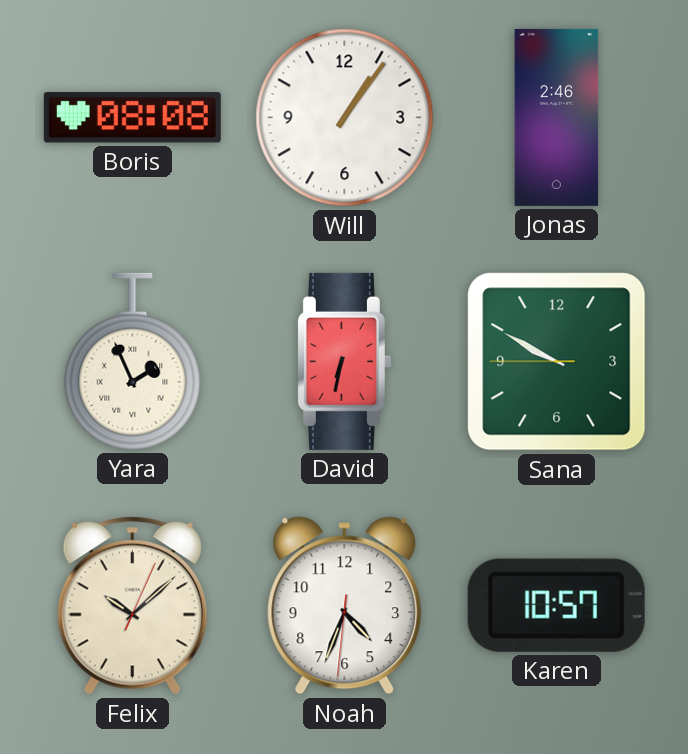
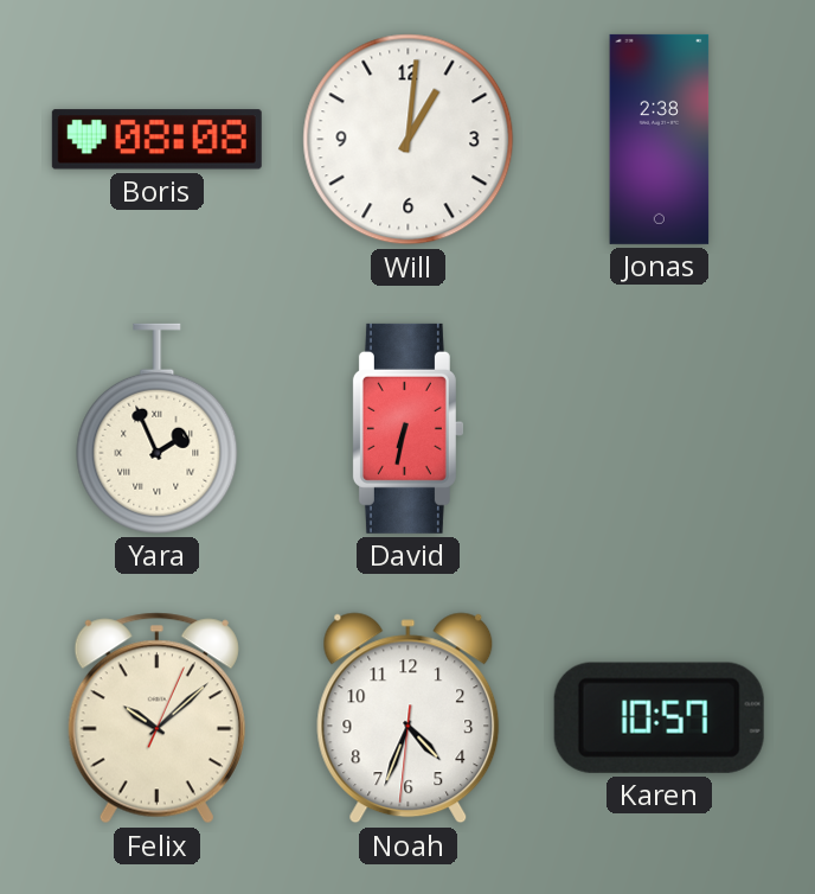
Will: 1:06 -> 1:01
Jonas: 2:46 -> 2:38
Sana: 9:49 -> none
